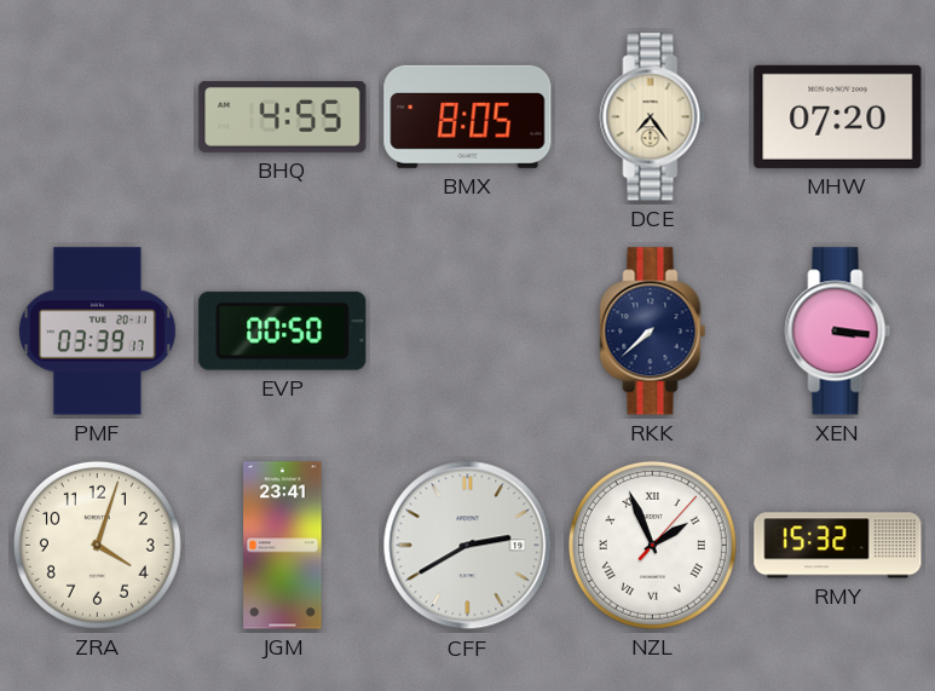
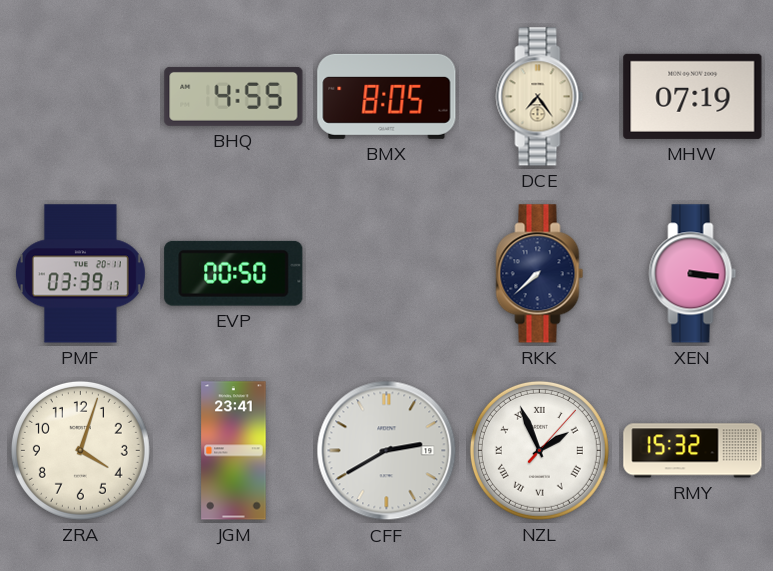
MHW: 07:20 -> 07:19
